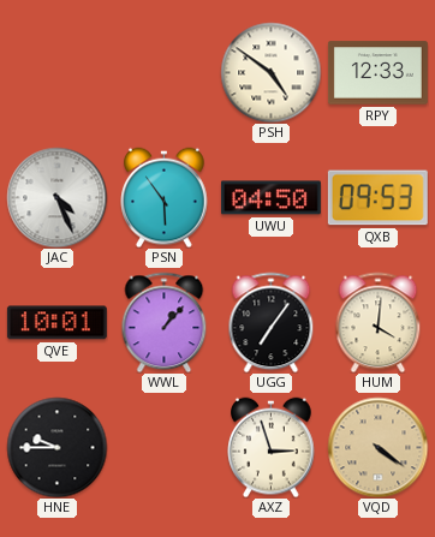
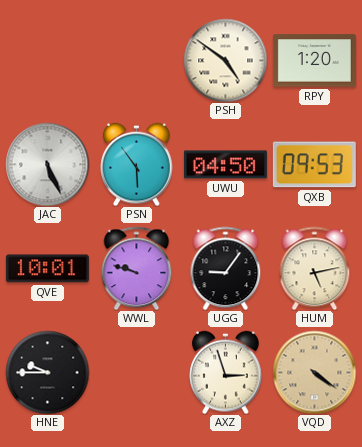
RPY: 12:33 -> 1:20
JAC: 4:26 -> 5:26
WWL: 1:07 -> 9:48
UGG: 7:06 -> 9:06
HUM: 4:01 -> 5:13
